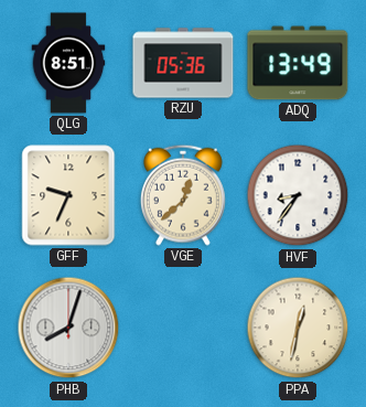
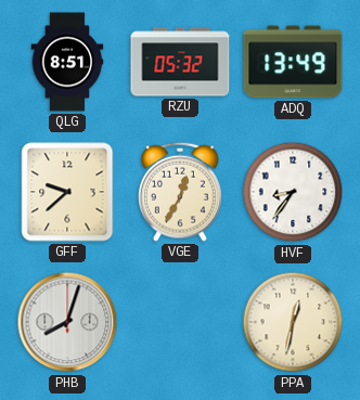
RZU: 05:36 -> 05:32
GFF: 9:34 -> 9:38
VGE: 12:38 -> 12:35
